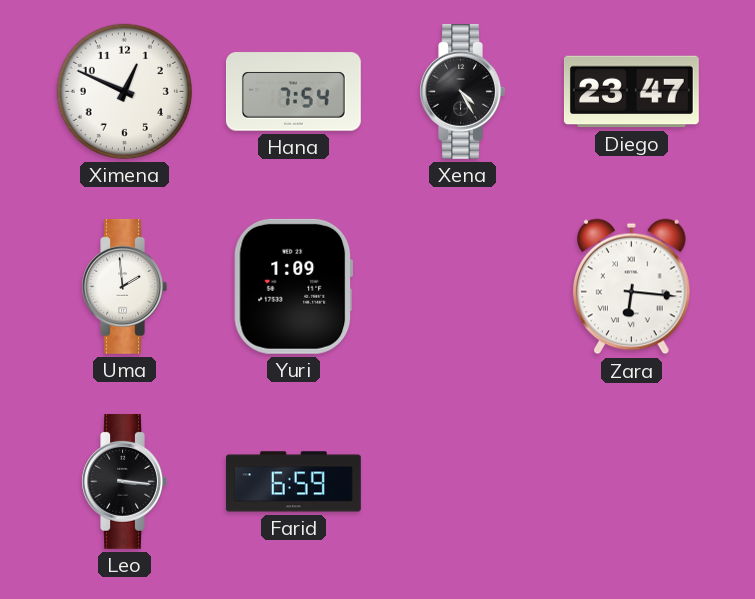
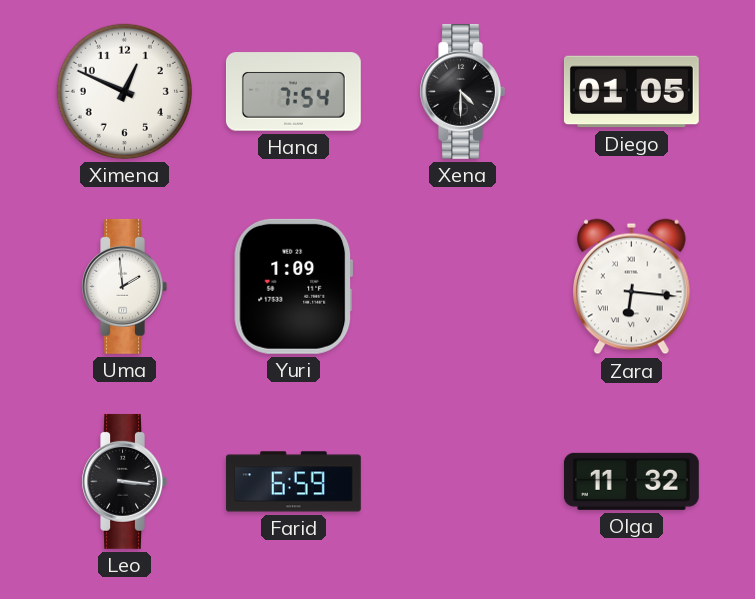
Xena: 4:25 -> 4:30
Diego: 23:47 -> 01:05
Olga: none -> 11:32
